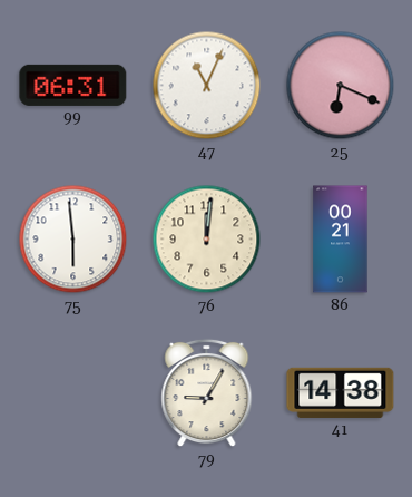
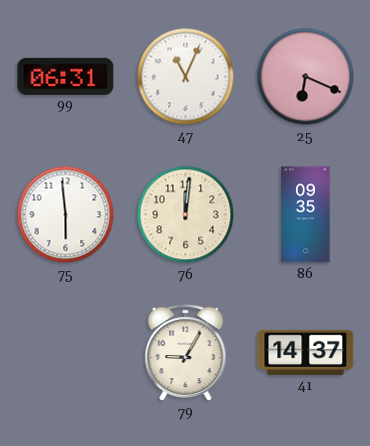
86: 00:21 -> 09:35
41: 14:38 -> 14:37
